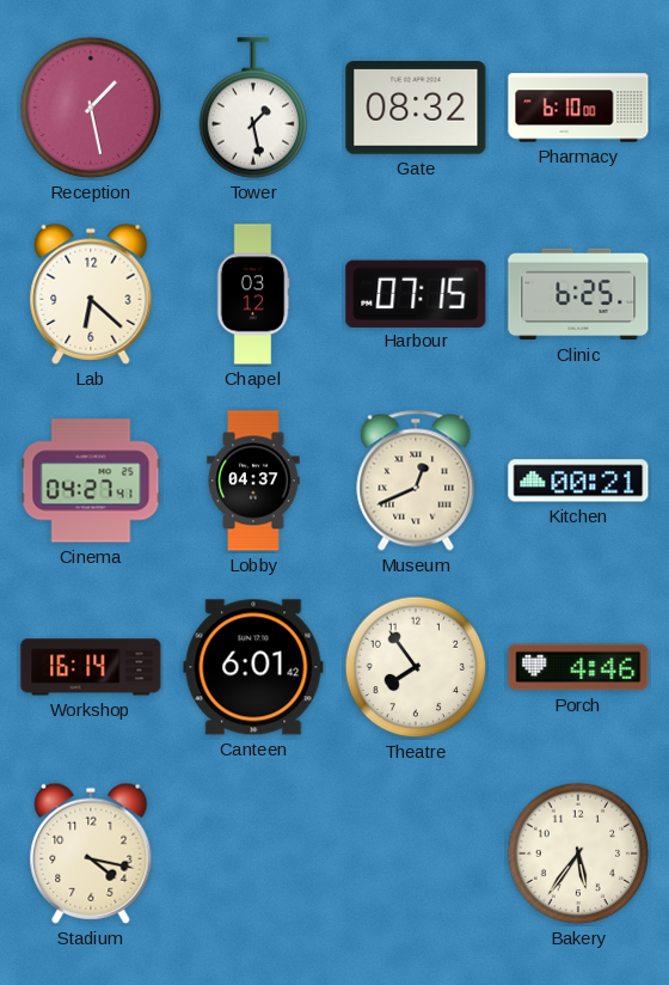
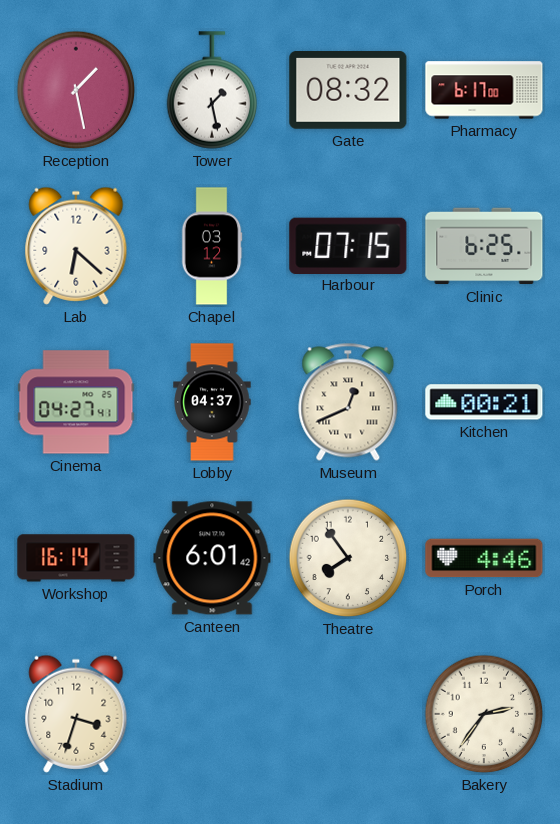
Pharmacy: 6:10 -> 6:17
Stadium: 4:17 -> 3:33
Bakery: 5:36 -> 2:36
